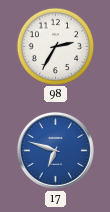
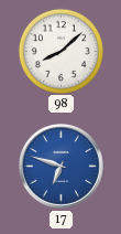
98: 2:35 -> 8:08
